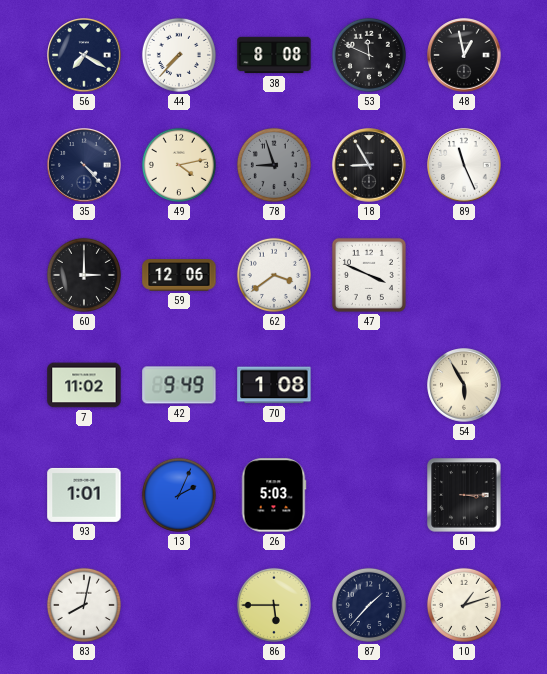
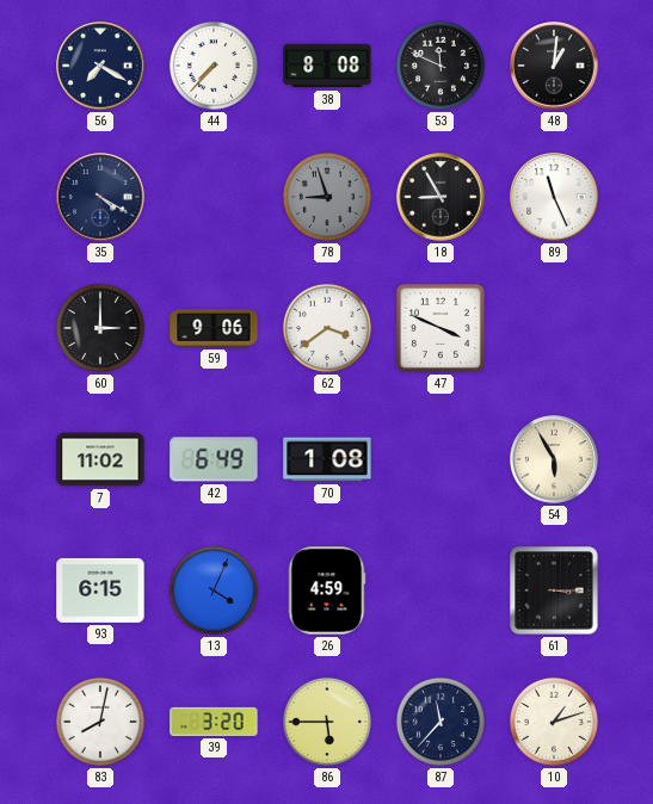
48: 12:58 -> 1:01
35: 4:23 -> 4:20
49: 4:13 -> none
59: 12:06 -> 9:06
42: 9:49 -> 6:49
93: 1:01 -> 6:15
13: 2:04 -> 4:04
26: 5:03 -> 4:59
39: none -> 3:20
87: 1:37 -> 11:37
